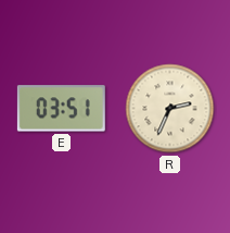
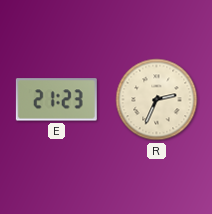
E: 03:51 -> 21:23
